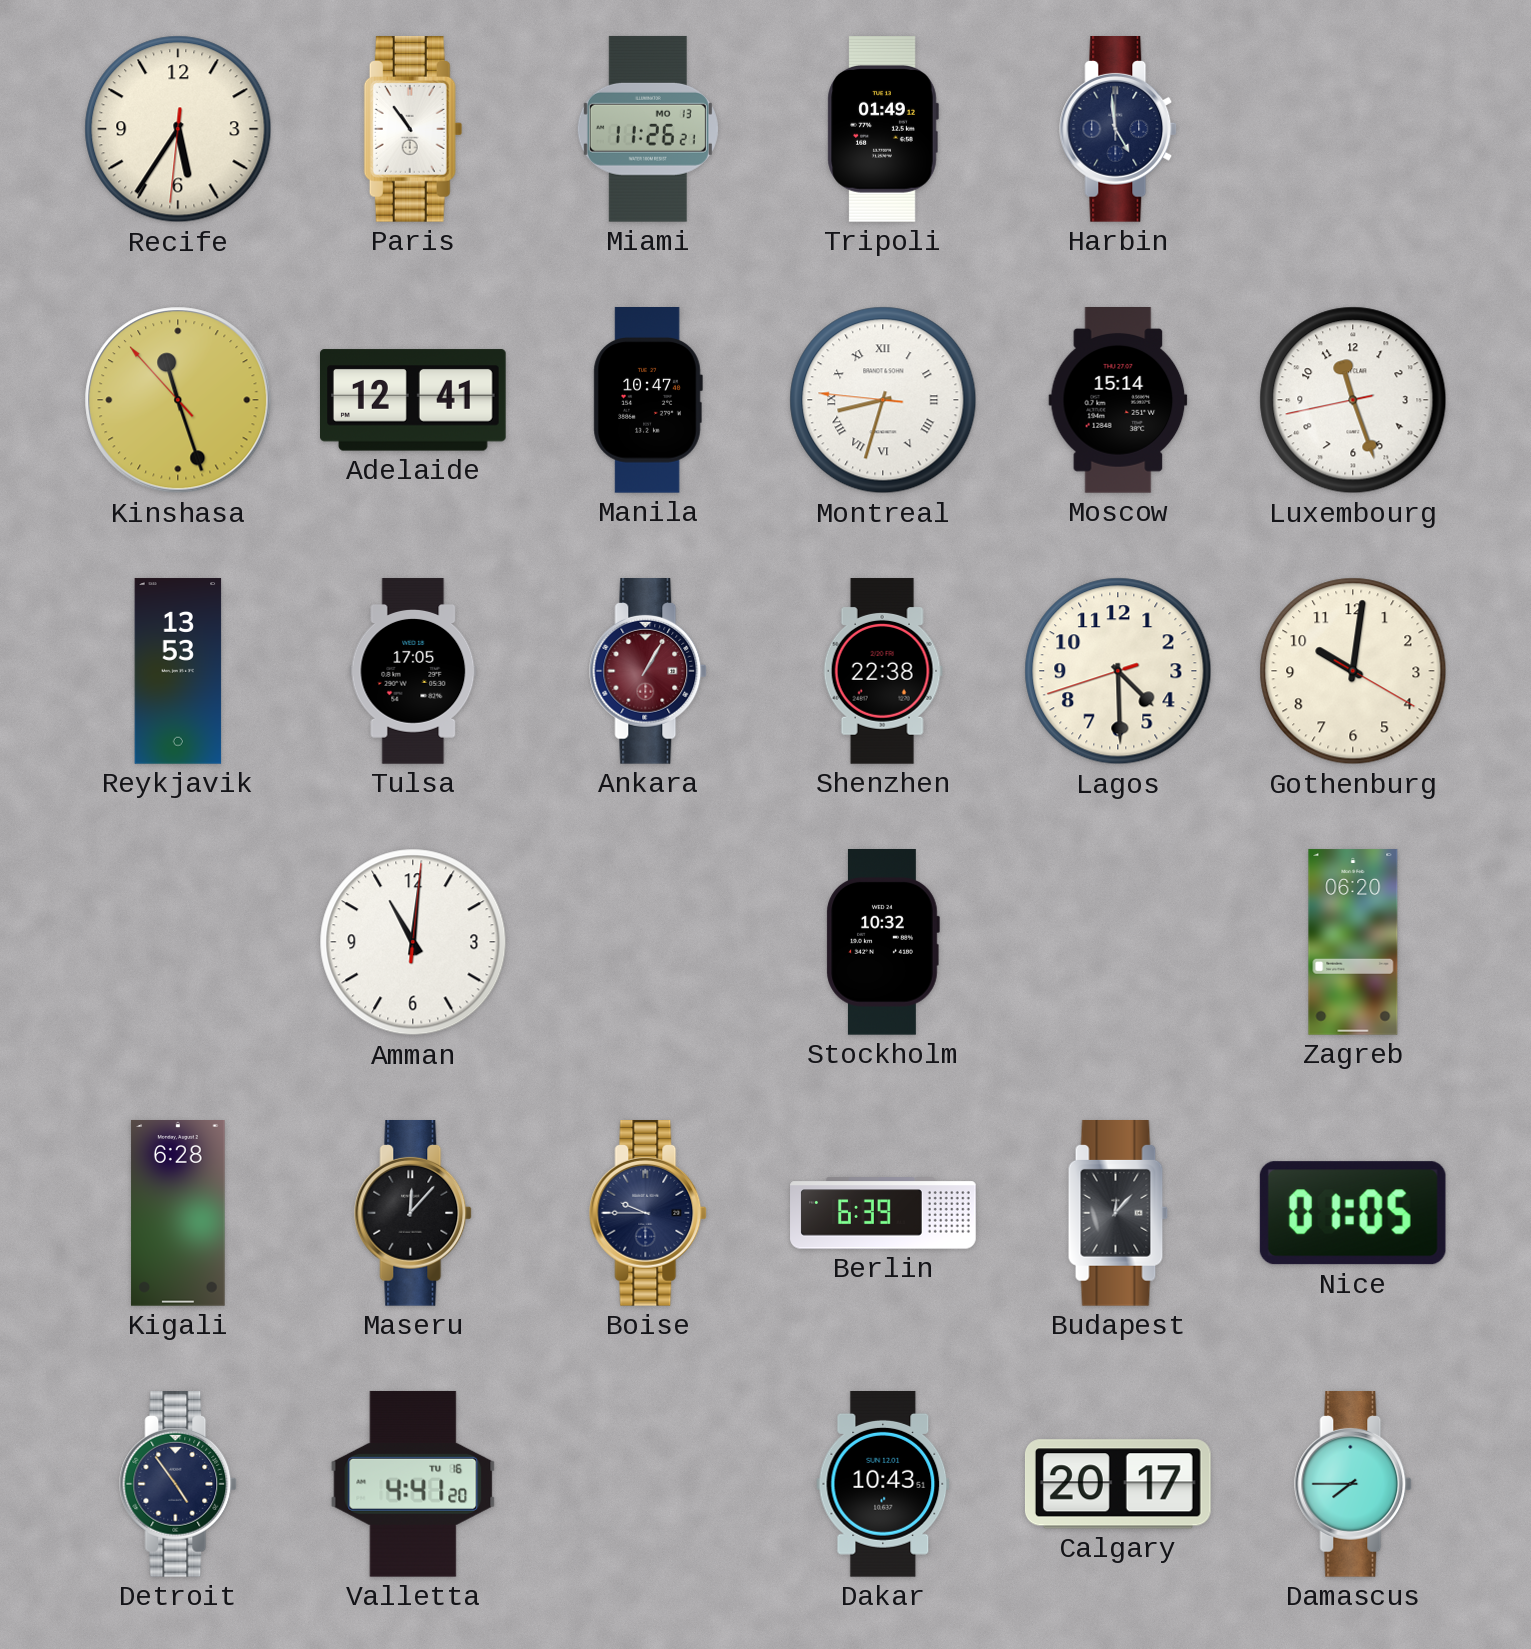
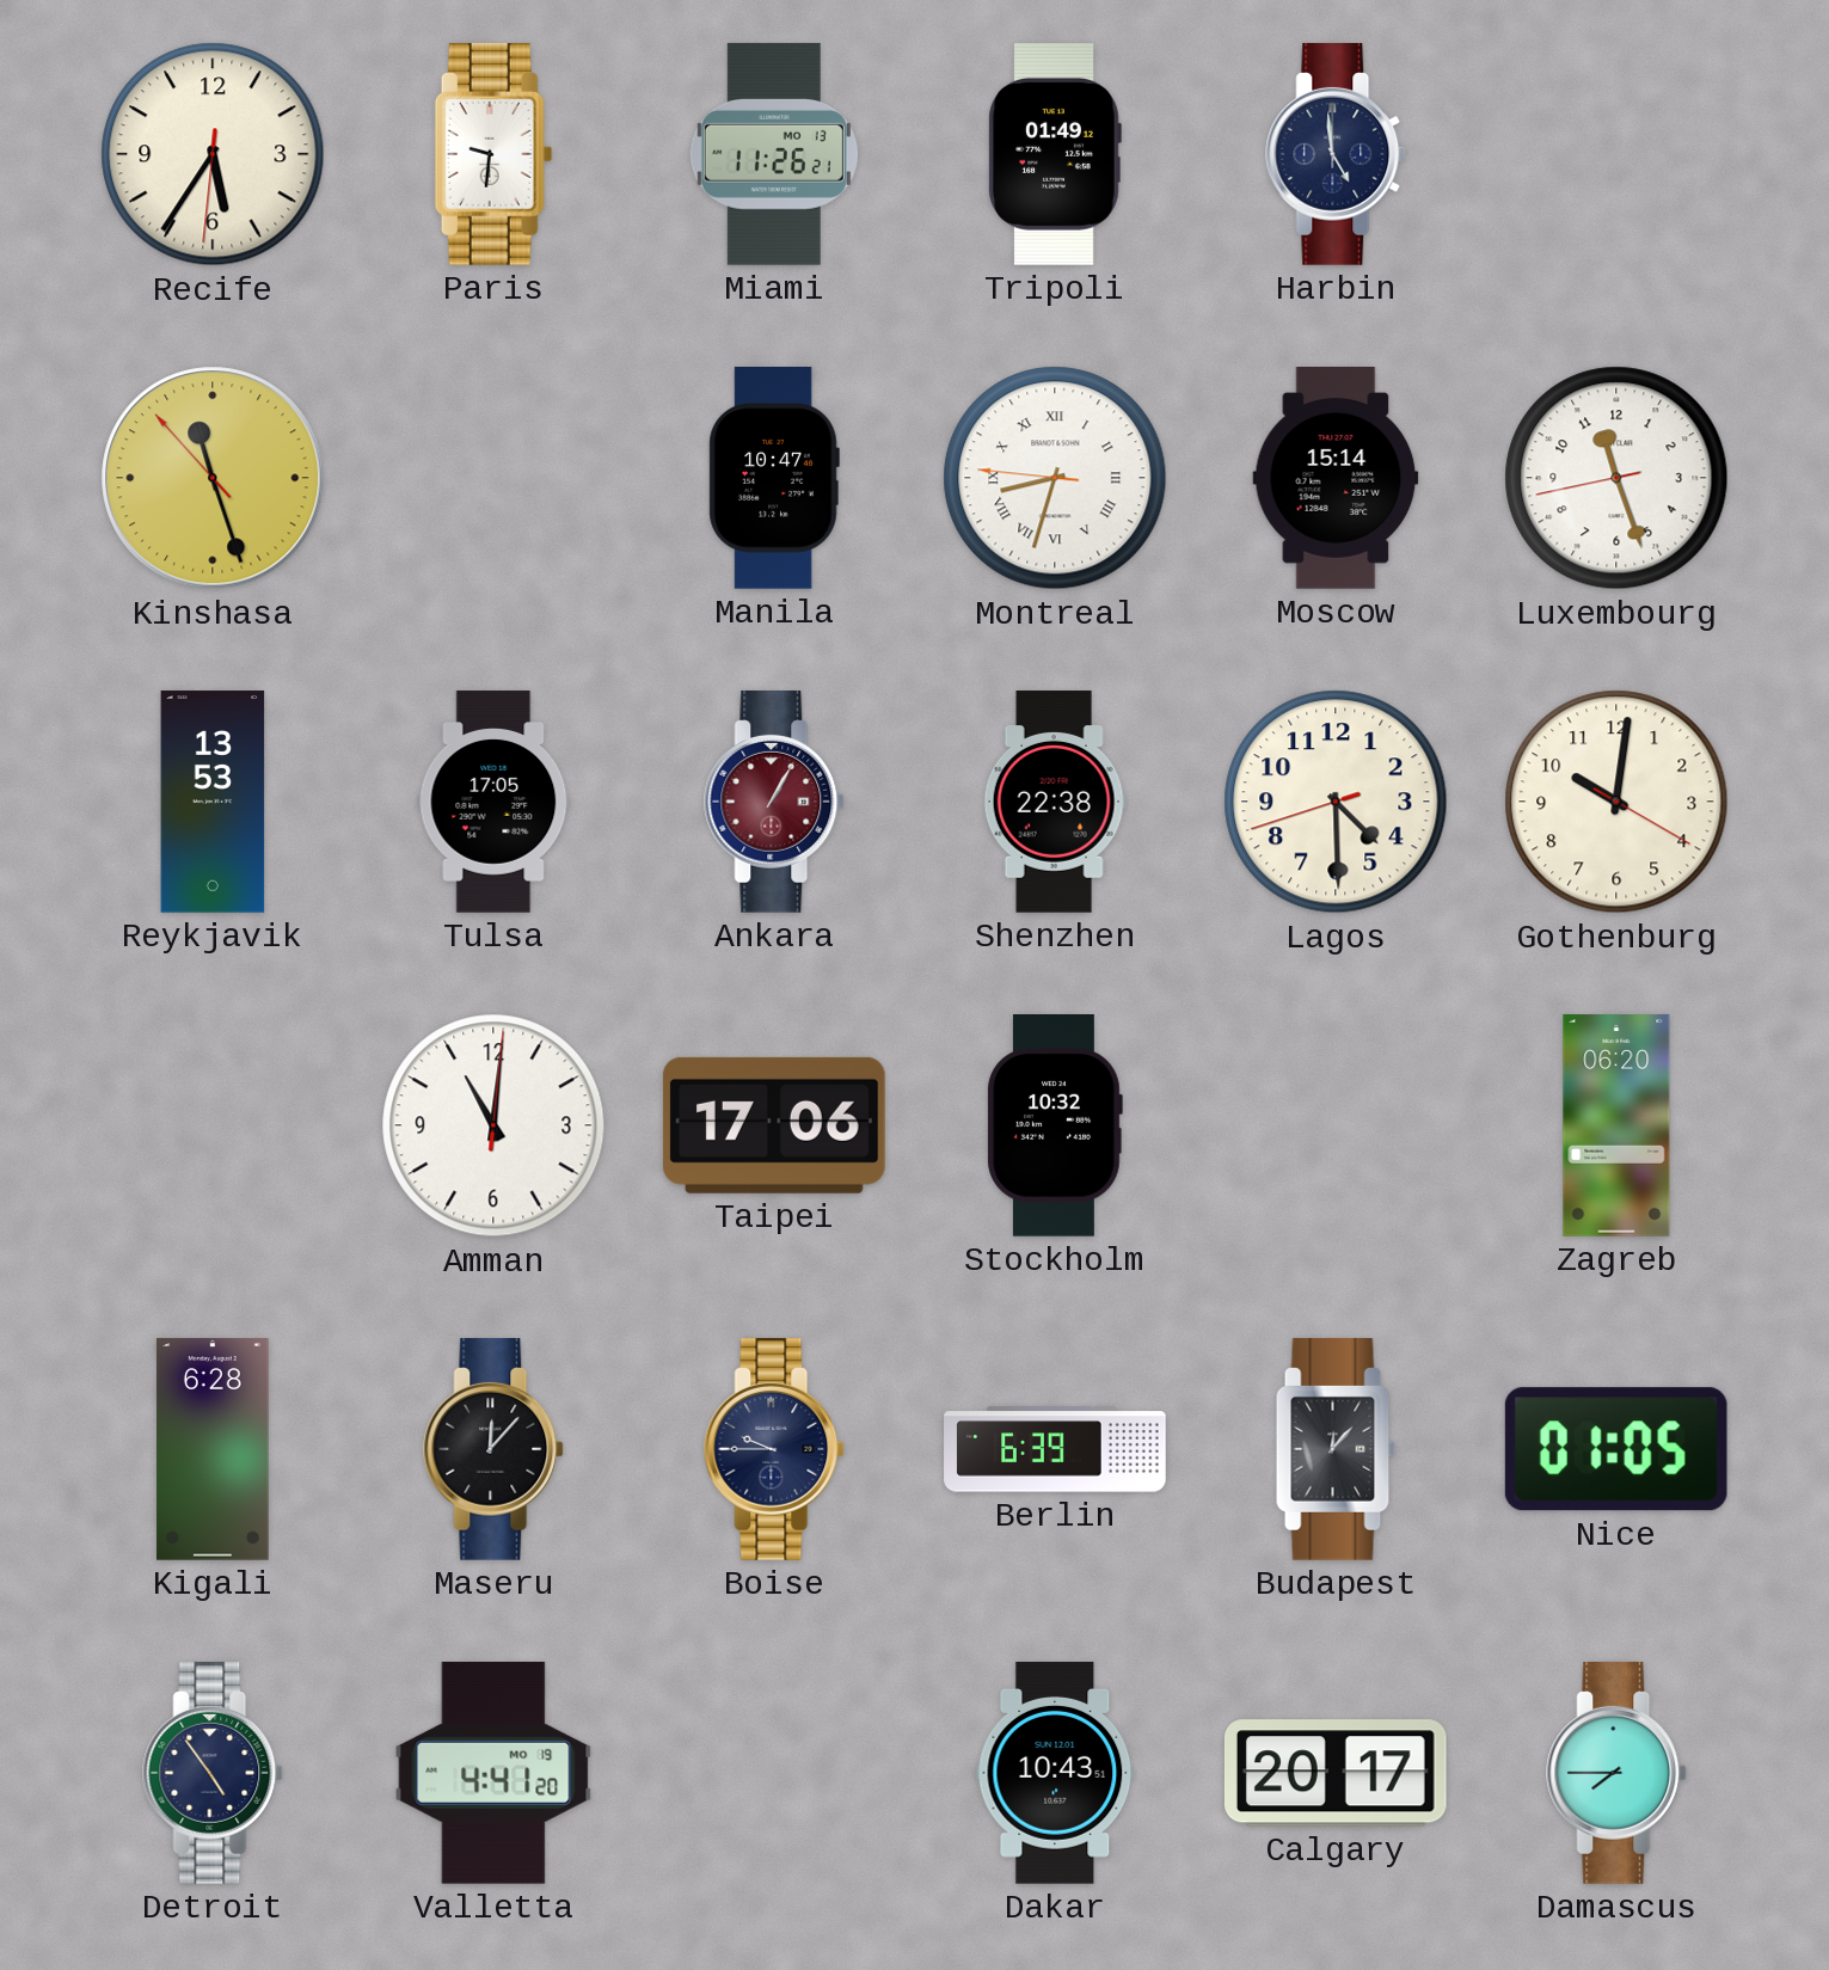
Paris: 10:54 -> 9:31
Adelaide: 12:41 -> none
Taipei: none -> 17:06
Valletta date: TU 16 -> MO 19
